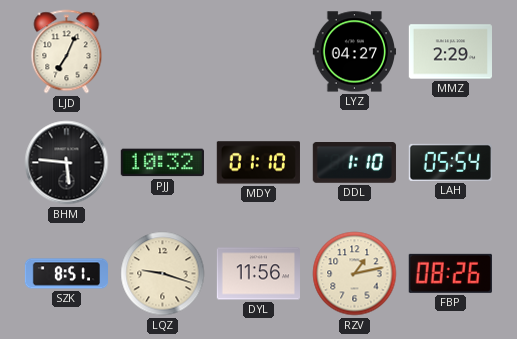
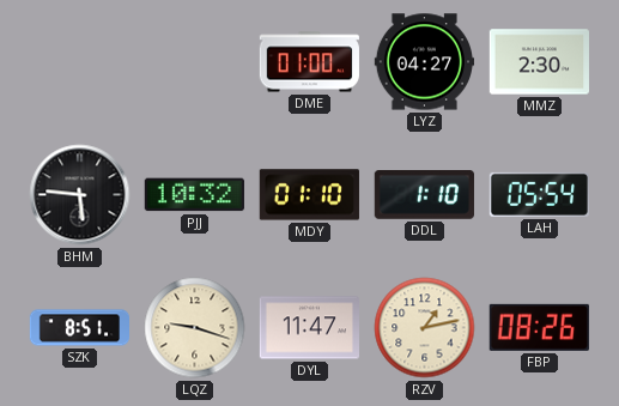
LJD: 7:04 -> none
DME: none -> 01:00
MMZ: 2:29 -> 2:30
DYL: 11:56 -> 11:47
